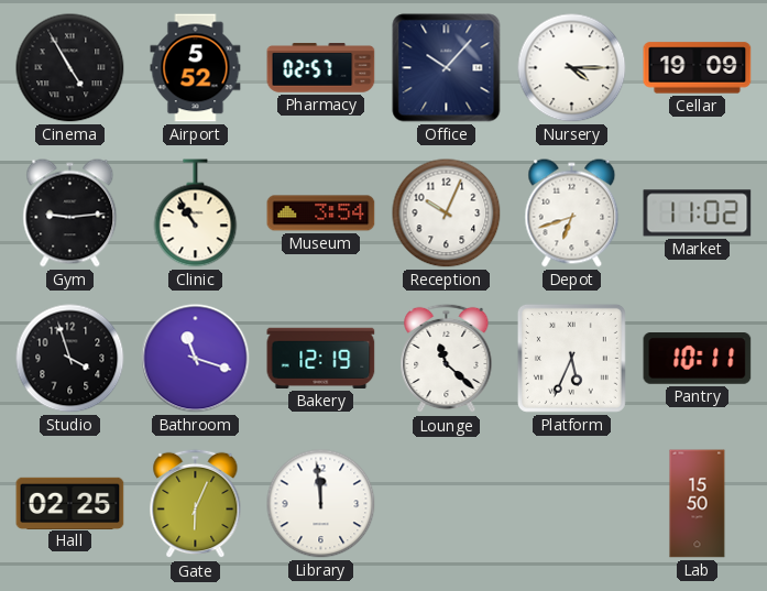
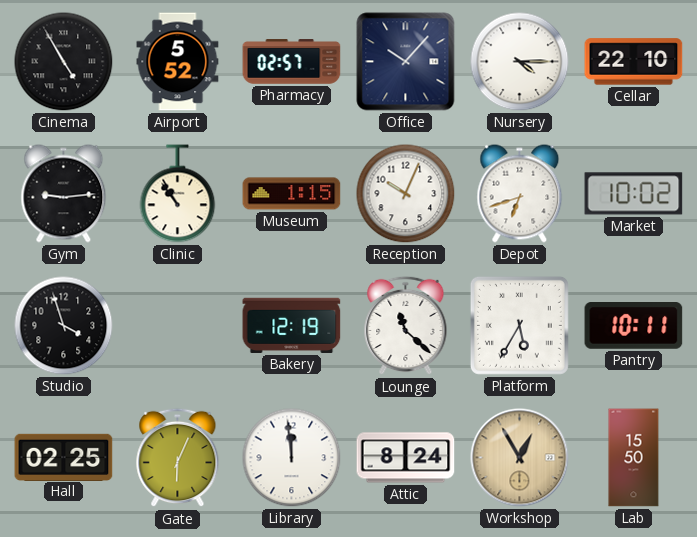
Cellar: 19:09 -> 22:10
Museum: 3:54 -> 1:15
Market: 11:02 -> 10:02
Bathroom: 11:18 -> none
Platform: 5:34 -> 5:35
Attic: none -> 8:24
Workshop: none -> 12:55
